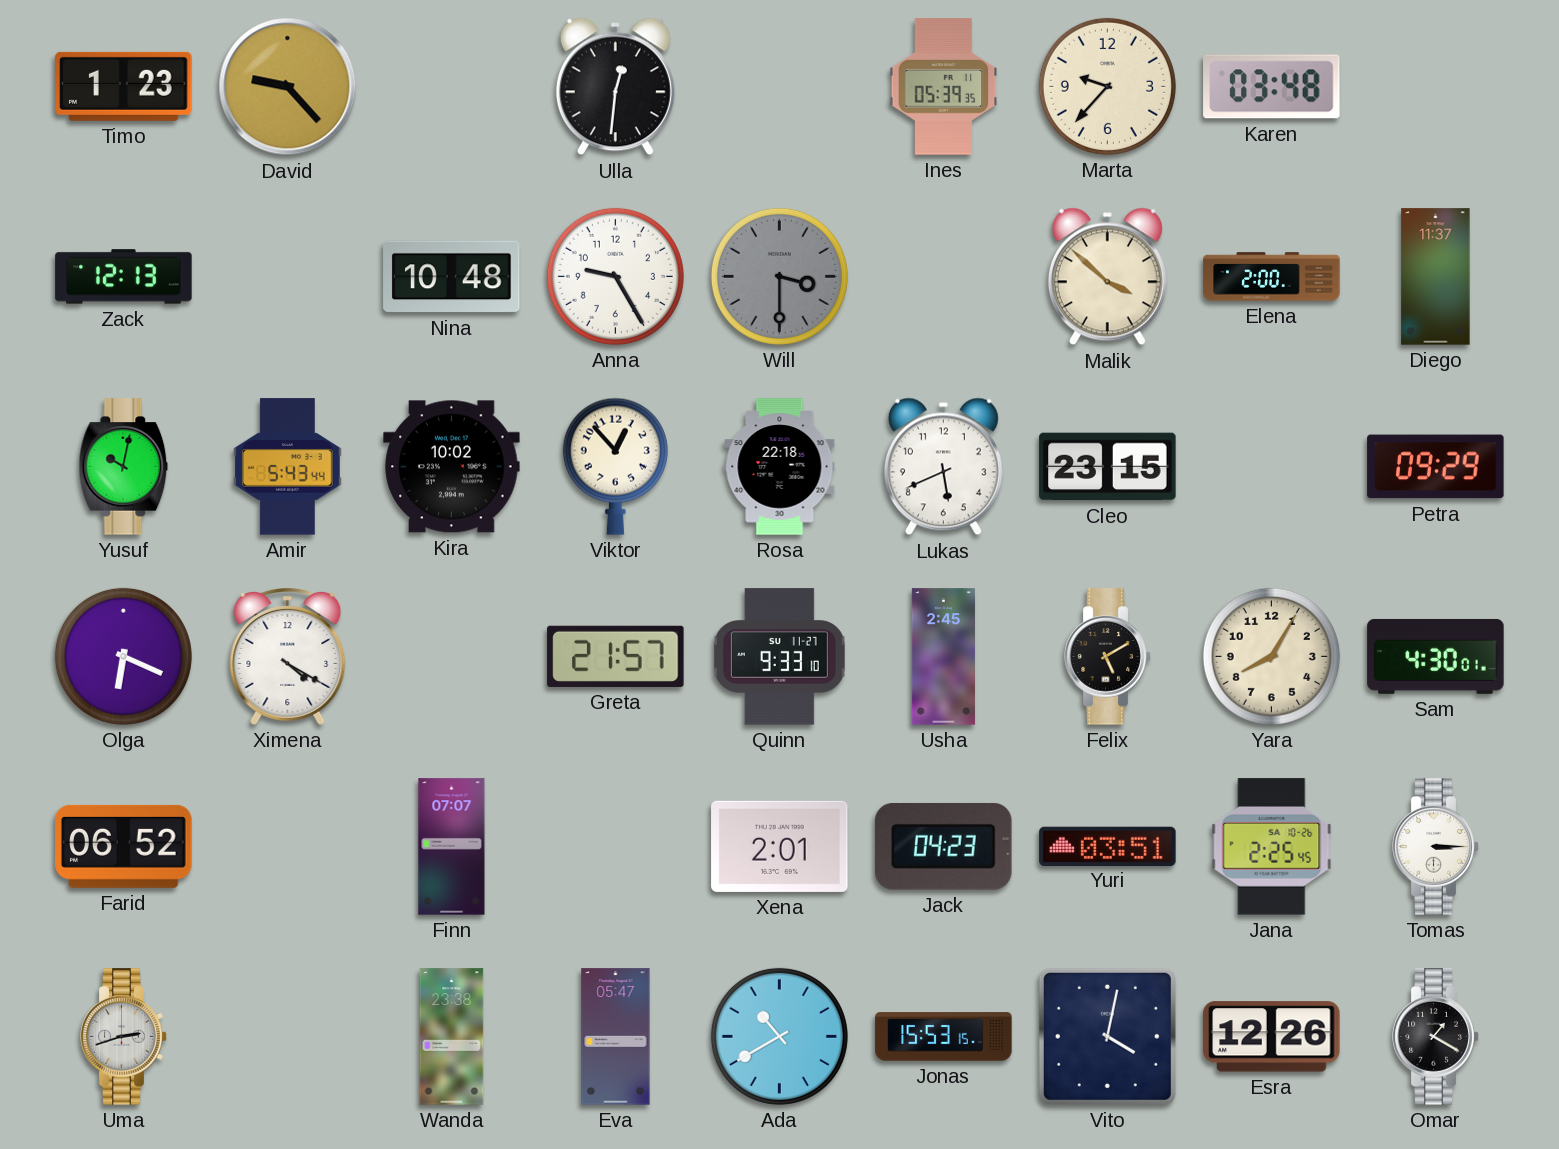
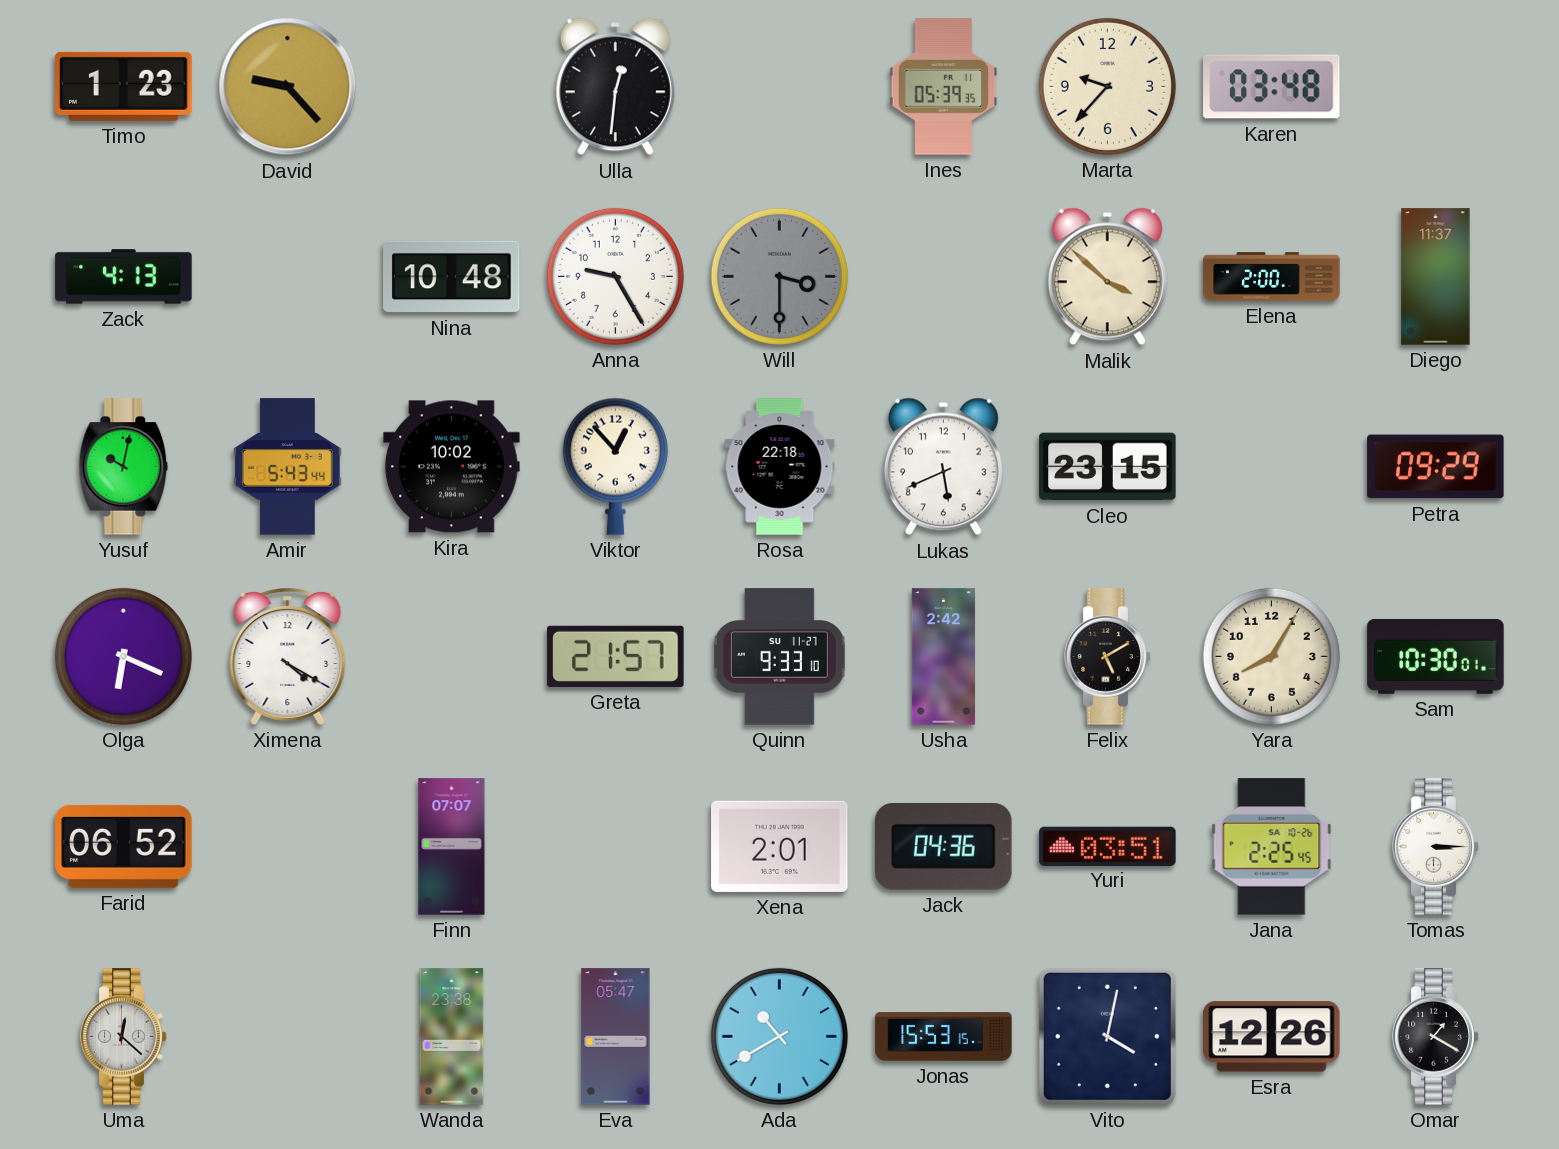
Zack: 12:13 -> 4:13
Usha: 2:45 -> 2:42
Sam: 4:30 -> 10:30
Jack: 04:23 -> 04:36
Uma: 2:42 -> 12:22
